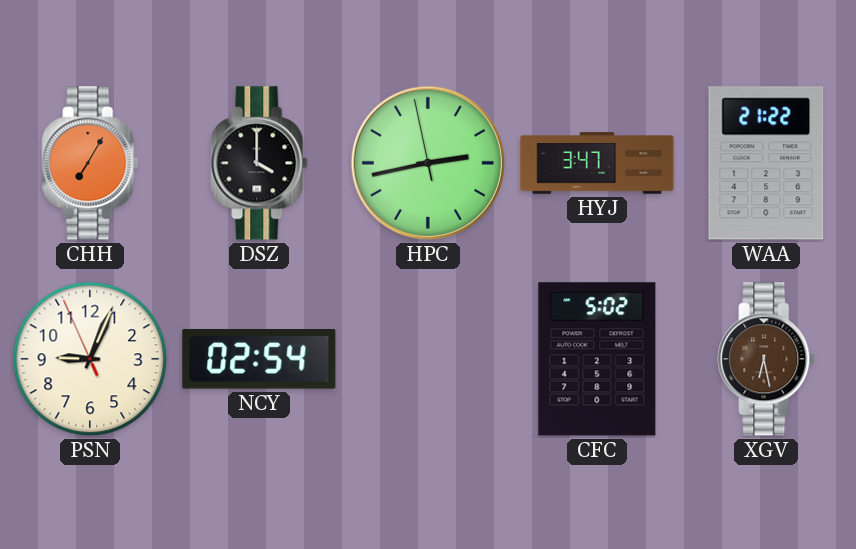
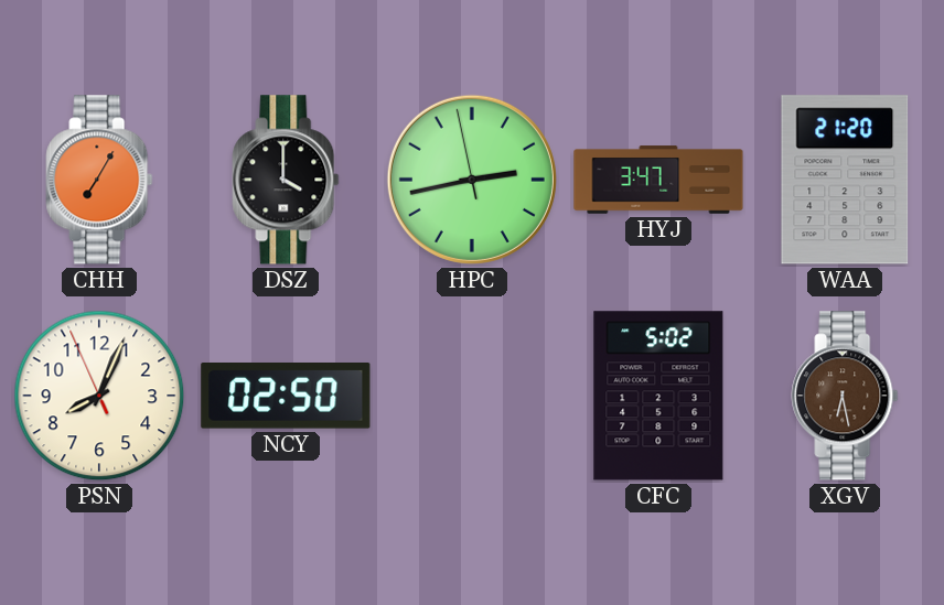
WAA: 21:22 -> 21:20
PSN: 9:03 -> 8:03
NCY: 02:54 -> 02:50
